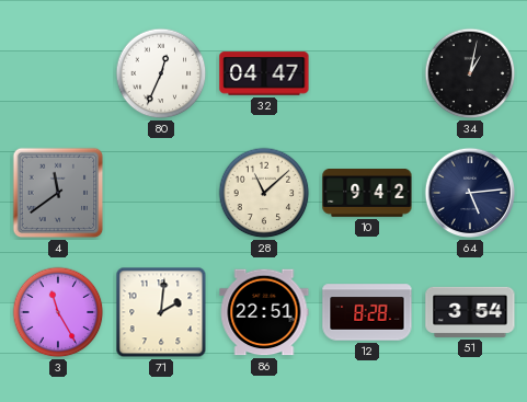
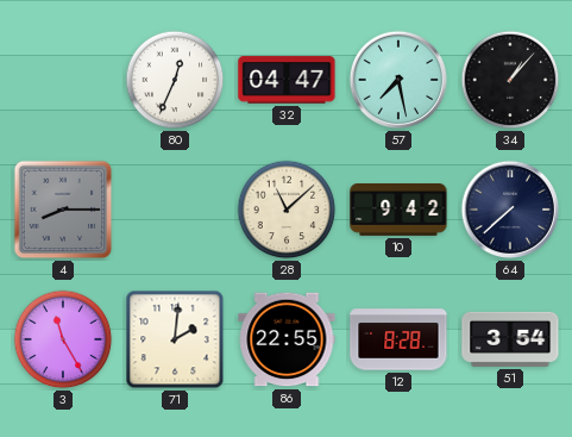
57: none -> 7:28
34: 1:02 -> 1:07
4: 11:39 -> 8:15
64: 5:14 -> 7:38
86: 22:51 -> 22:55
